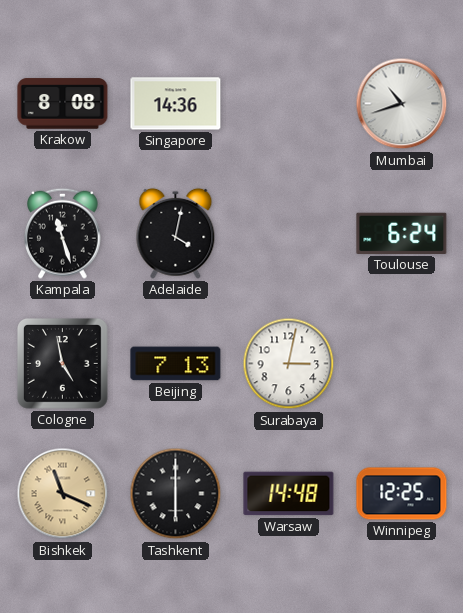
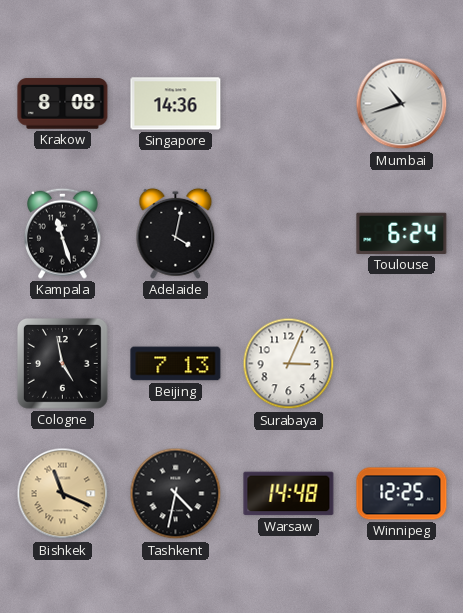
Surabaya: 3:02 -> 3:04
Tashkent: 6:00 -> 4:32
